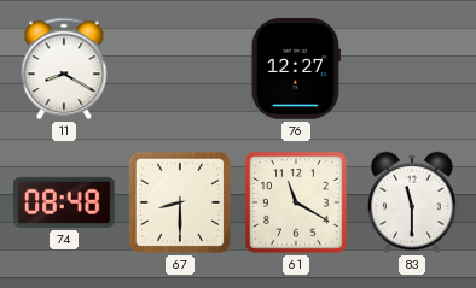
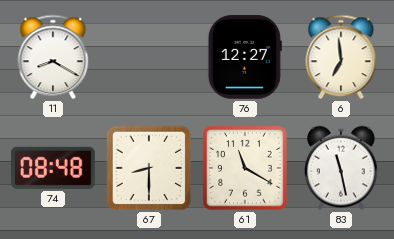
6: none -> 6:59
83: 11:30 -> 11:28
